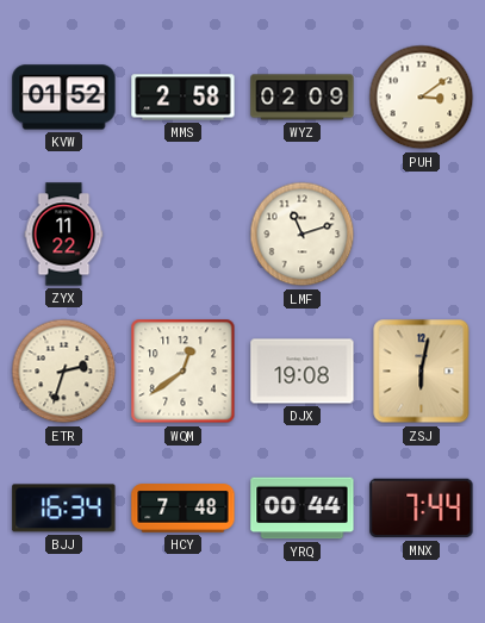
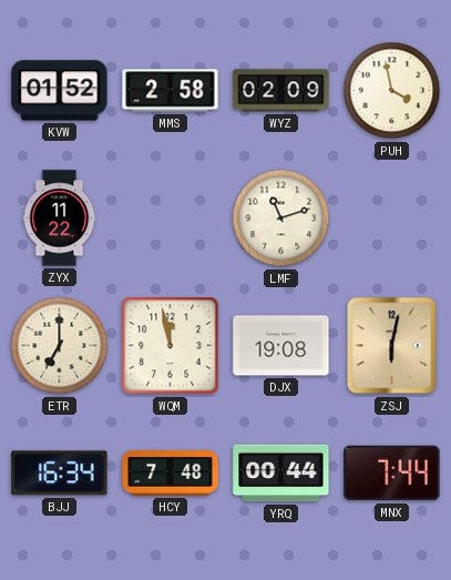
PUH: 3:09 -> 3:58
ETR: 2:33 -> 7:00
WQM: 12:39 -> 11:58
